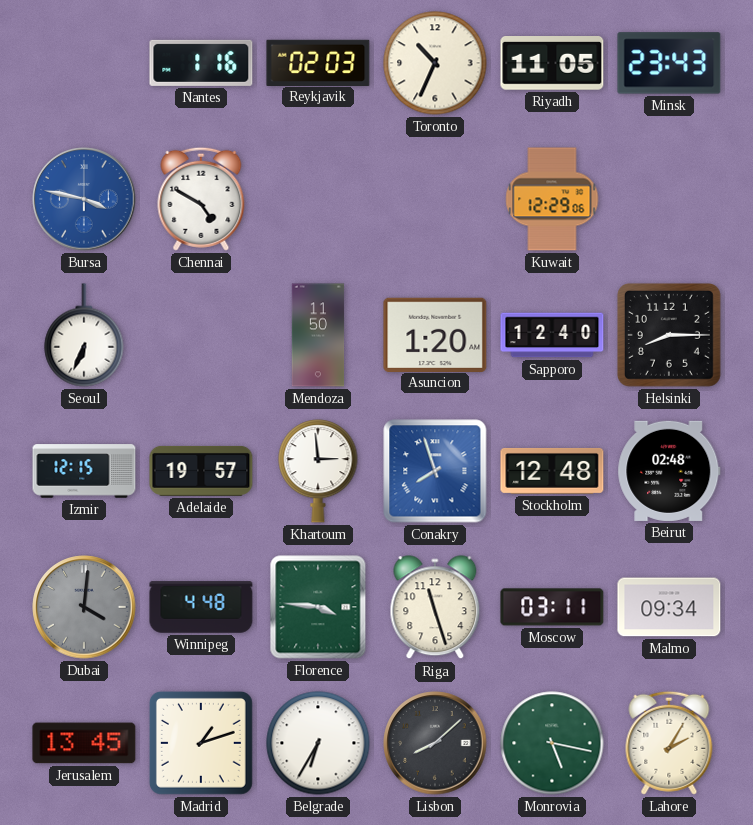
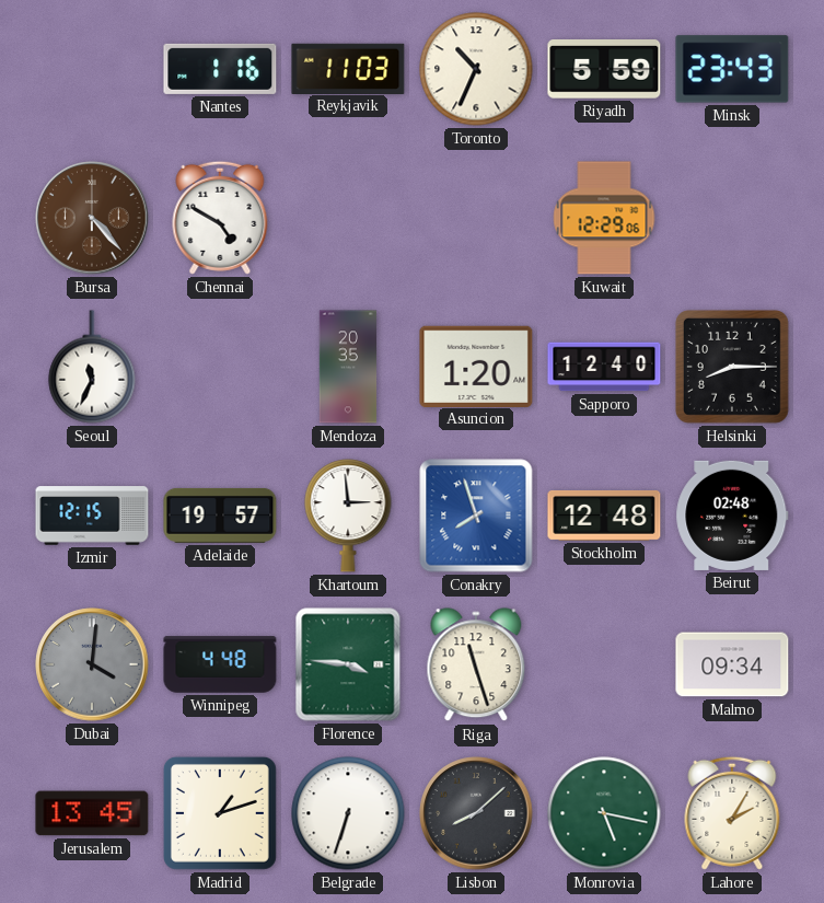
Reykjavik: 02:03 -> 11:03
Riyadh: 11:05 -> 5:59
Bursa: 3:47 -> 4:23
Bursa dial: blue -> brown
Seoul: 6:34 -> 11:34
Mendoza: 11:50 -> 20:35
Moscow: 03:11 -> none
Belgrade: 6:35 -> 6:33
